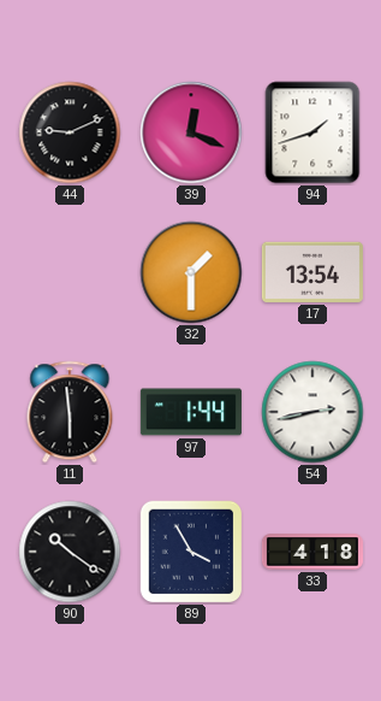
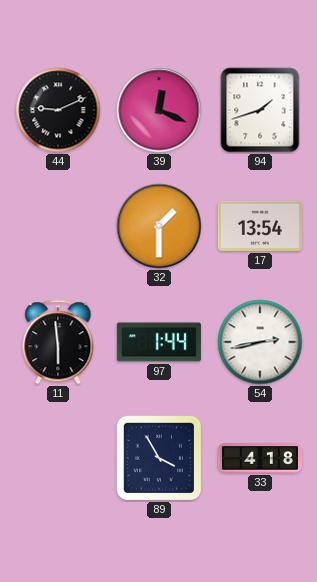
90: 10:21 -> none
